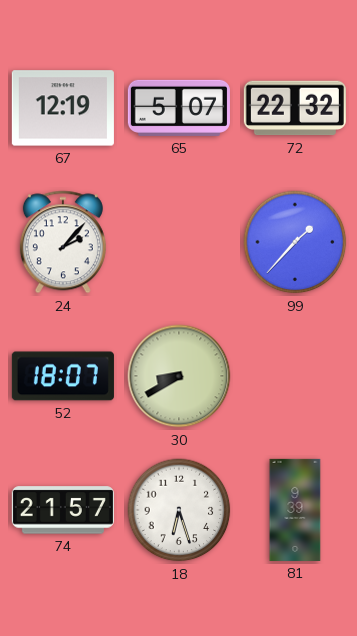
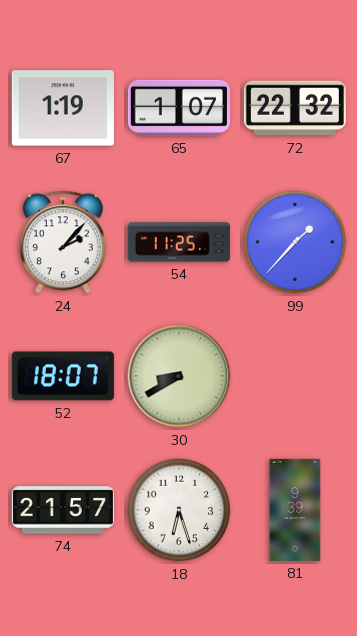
67: 12:19 -> 1:19
65: 5:07 -> 1:07
54: none -> 11:25
